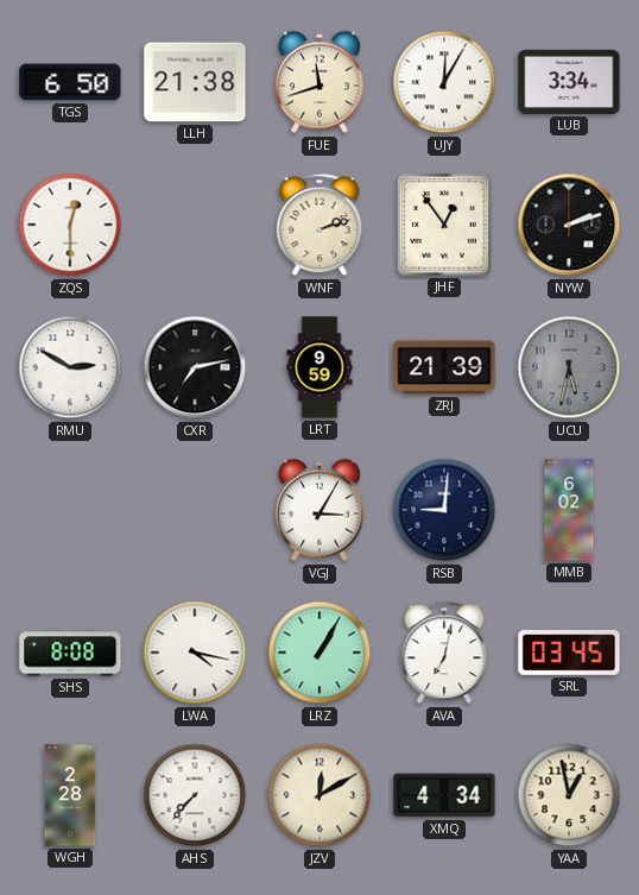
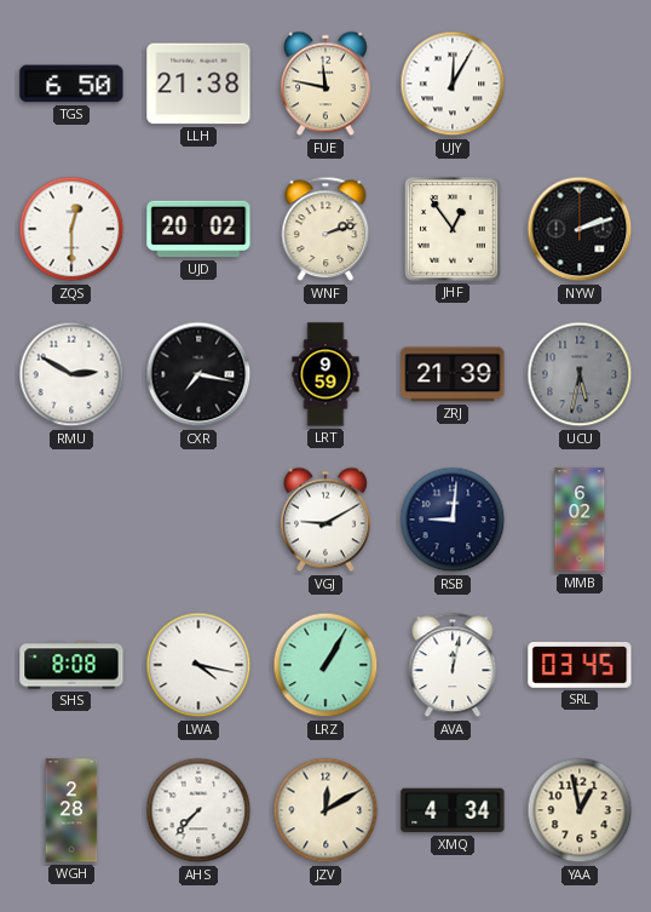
FUE: 11:42 -> 11:47
LUB: 3:34 -> none
UJD: none -> 20:02
CXR: 7:13 -> 7:17
VGJ: 3:05 -> 9:10
AVA: 7:02 -> 12:02
